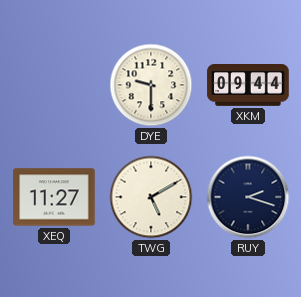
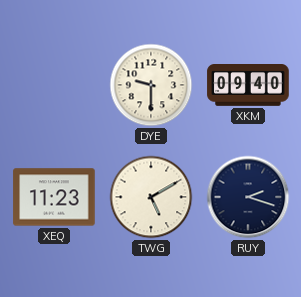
XKM: 09:44 -> 09:40
XEQ: 11:27 -> 11:23
